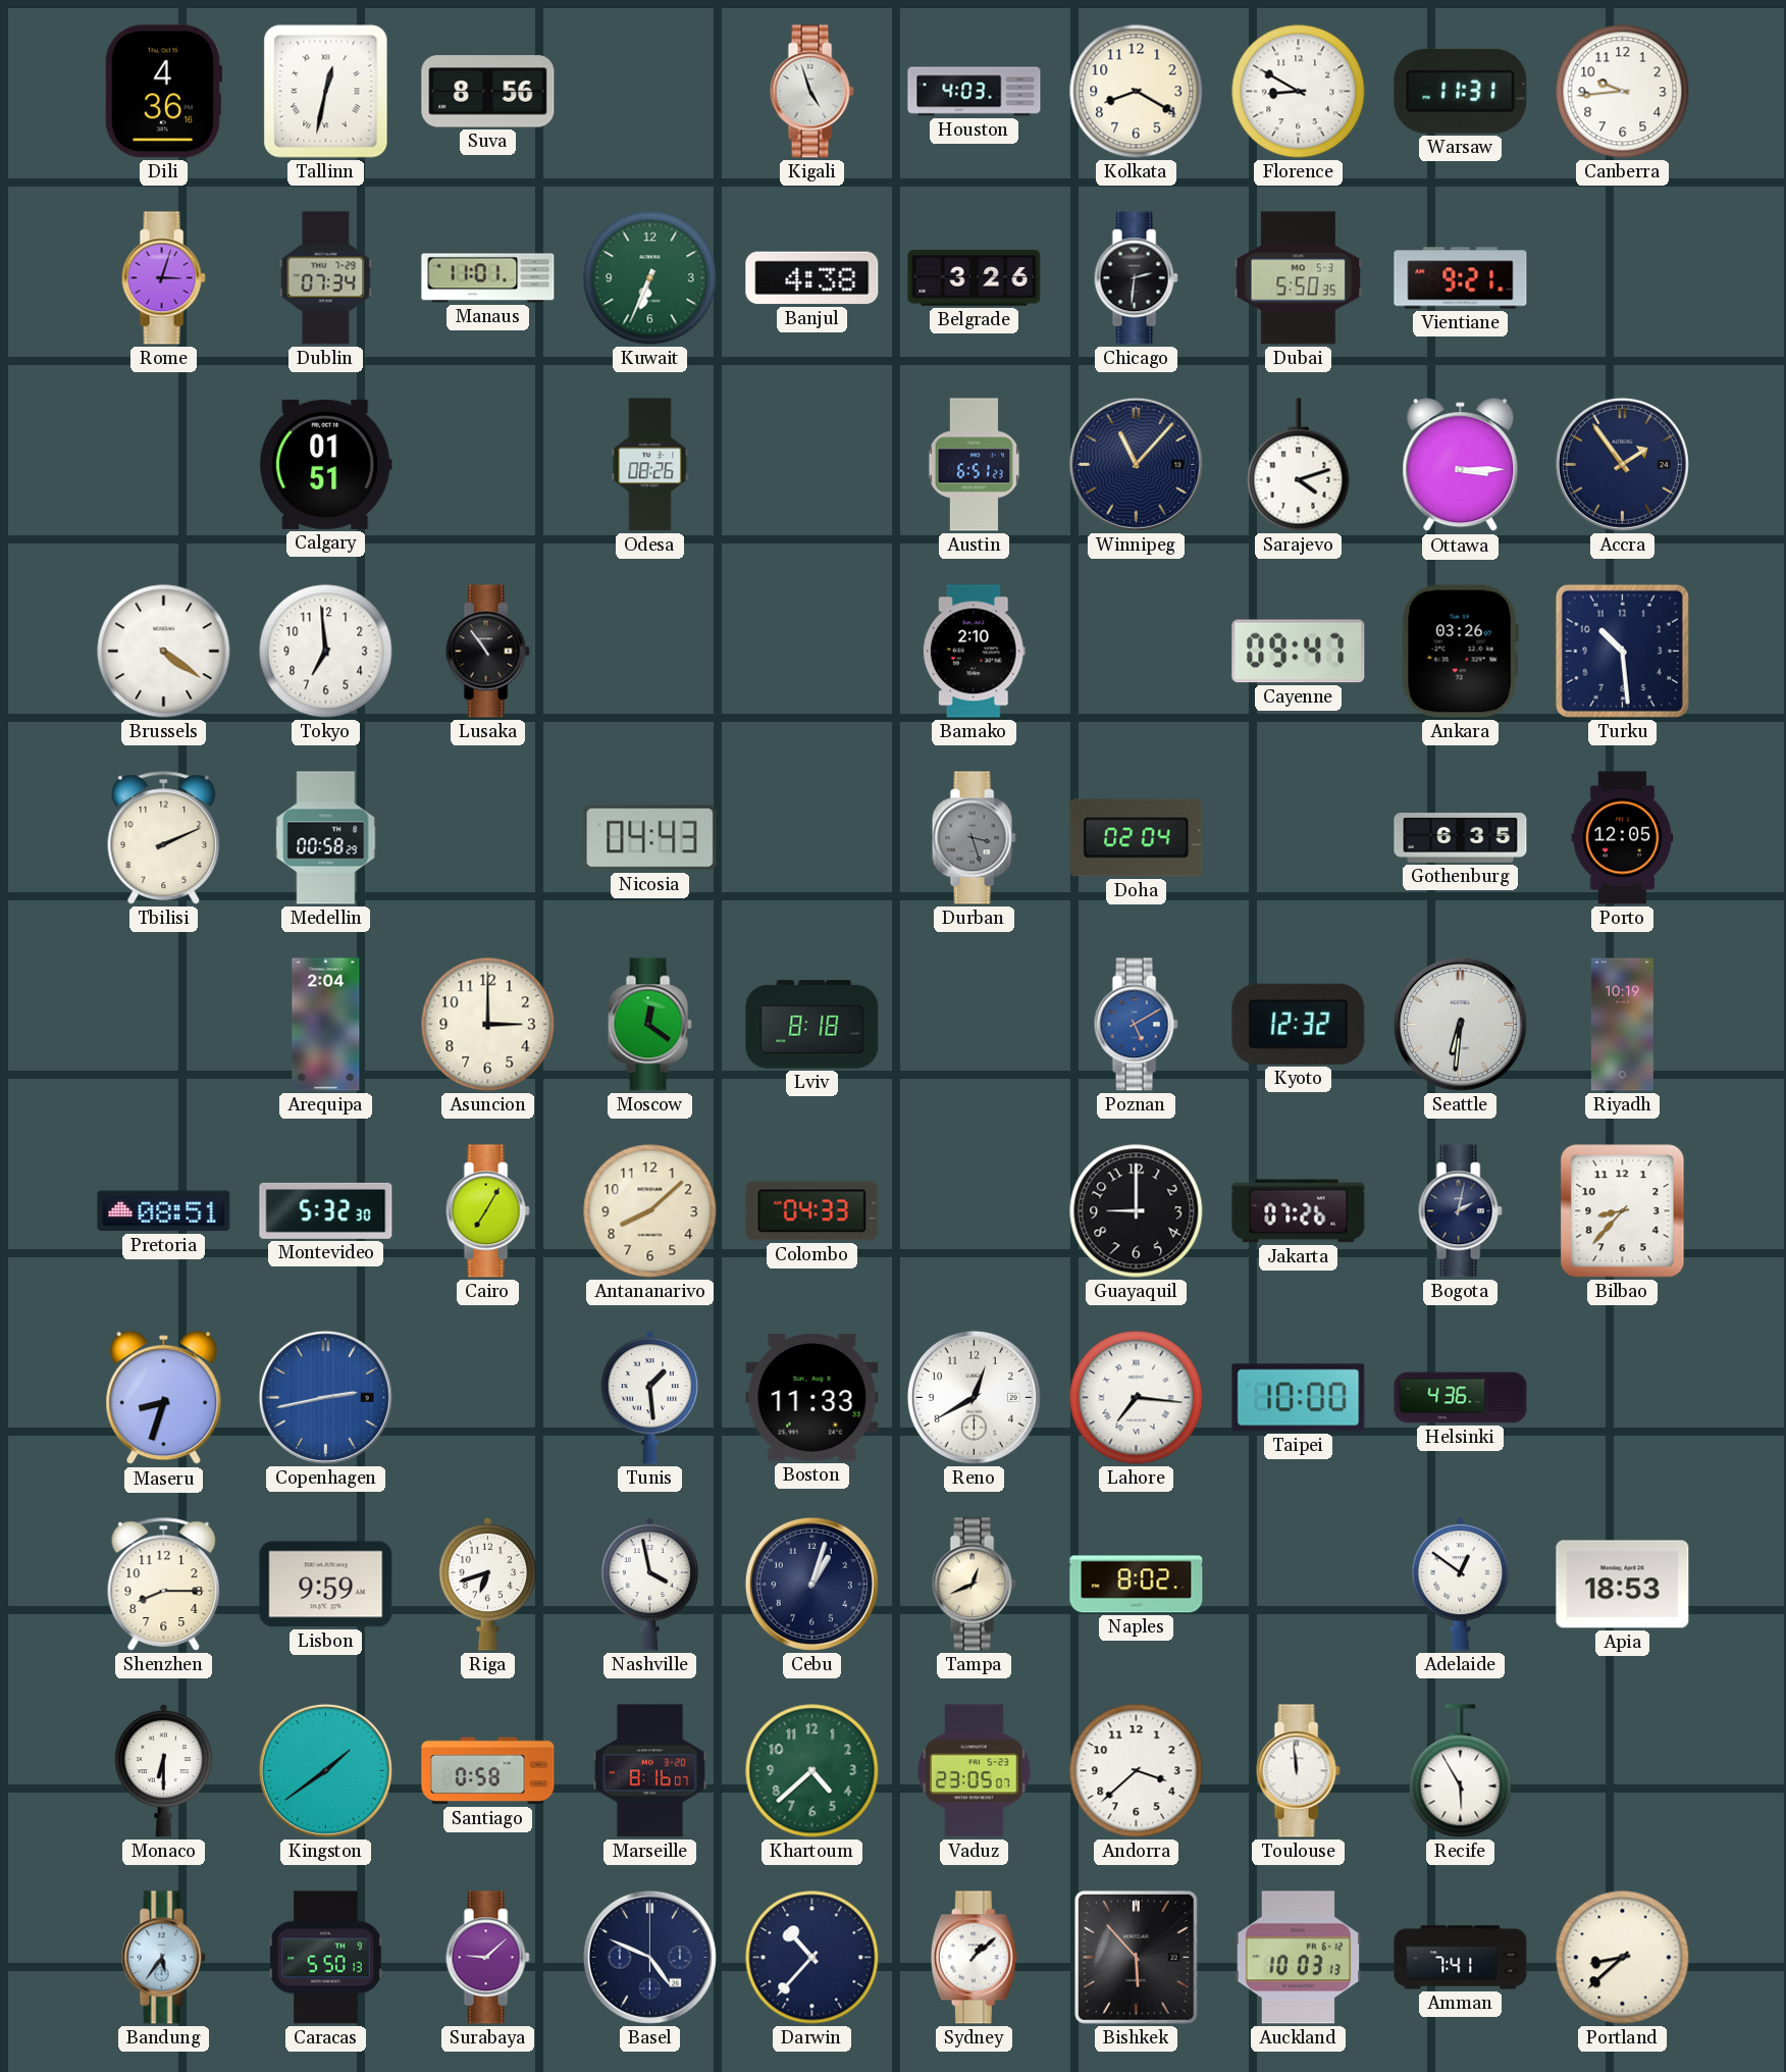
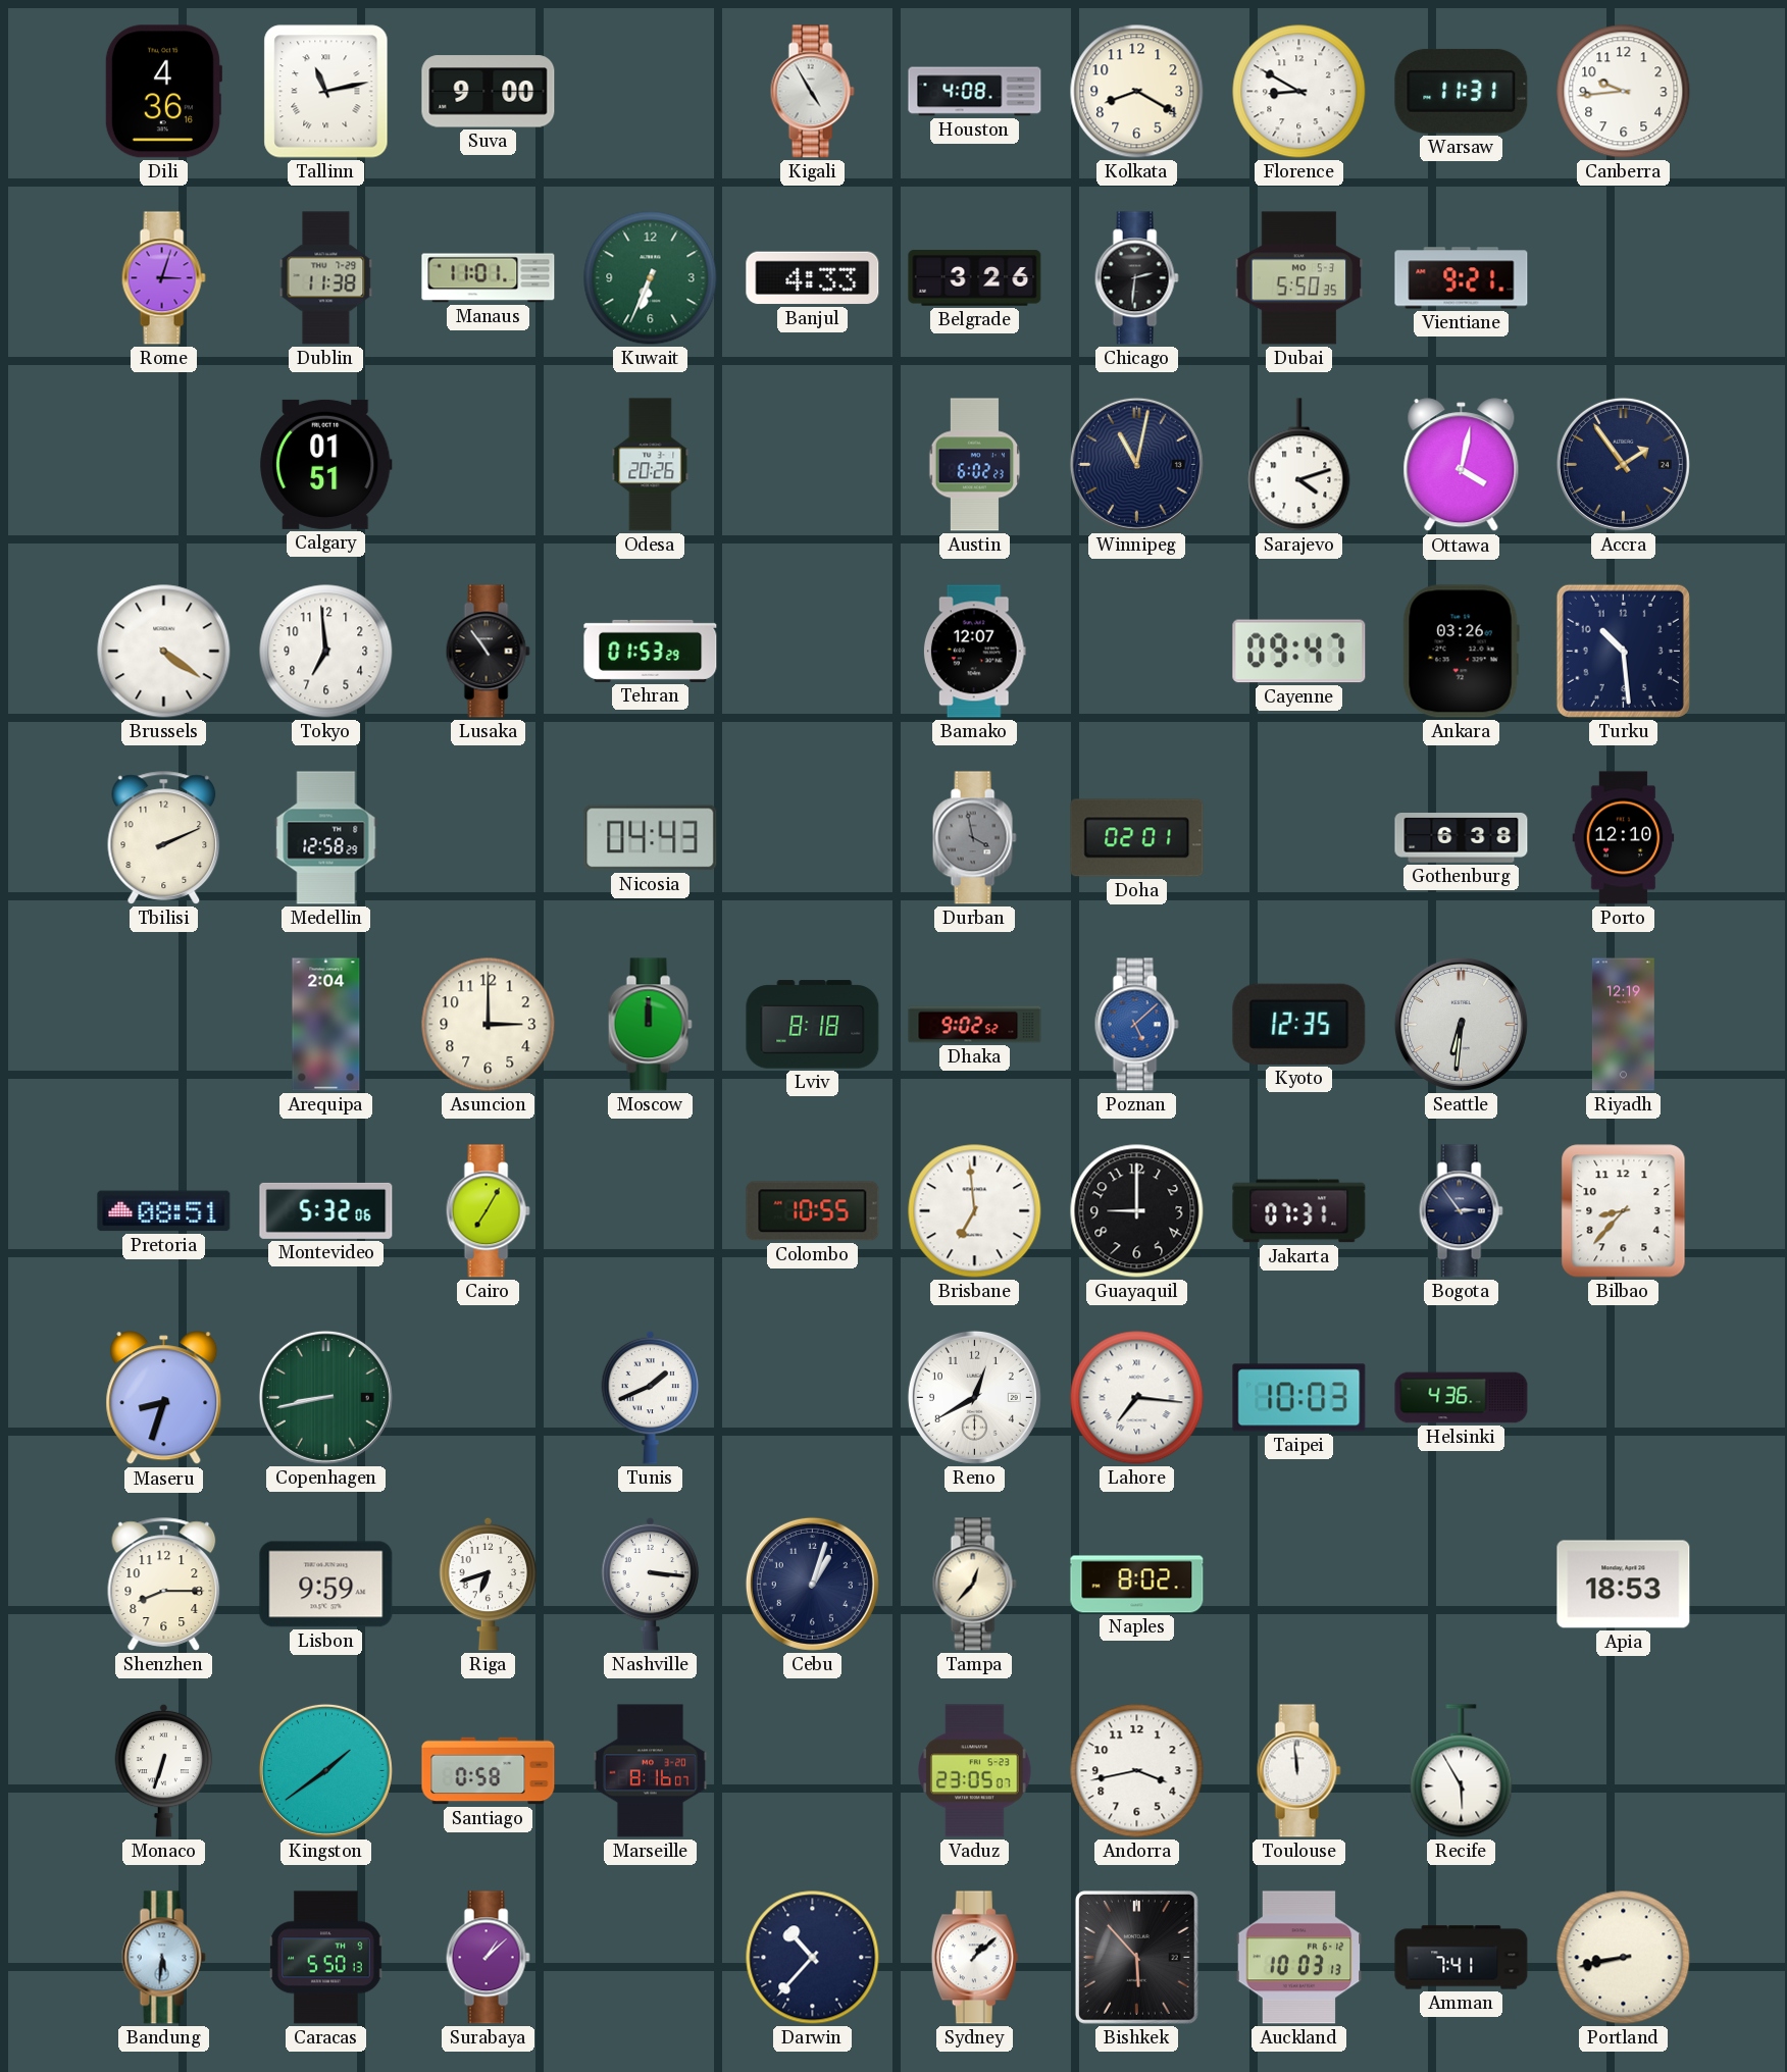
Tallinn: 12:32 -> 11:13
Suva: 8:56 -> 9:00
Kigali: 4:57 -> 4:55
Houston: 4:03 -> 4:08
Dublin: 07:34 -> 11:38
Banjul: 4:38 -> 4:33
Odesa: 08:26 -> 20:26
Austin: 6:51 -> 6:02
Winnipeg: 11:07 -> 11:02
Ottawa: 3:15 -> 4:02
Tehran: none -> 01:53
Bamako: 2:10 -> 12:07
Medellin: 00:58 -> 12:58
Durban: 3:27 -> 3:58
Doha: 02:04 -> 02:01
Gothenburg: 6:35 -> 6:38
Porto: 12:05 -> 12:10
Moscow: 12:21 -> 12:00
Dhaka: none -> 9:02
Poznan: 5:10 -> 5:08
Kyoto: 12:32 -> 12:35
Riyadh: 10:19 -> 12:19
Montevideo: 5:32:30 -> 5:32:06
Antananarivo: 8:08 -> none
Colombo: 04:33 -> 10:55
Brisbane: none -> 6:59
Jakarta: 07:26 -> 07:31
Bogota: 2:02 -> 2:54
Copenhagen: 2:43 -> 8:43
Copenhagen dial: blue -> green
Tunis: 1:29 -> 1:41
Boston: 11:33 -> none
Taipei: 10:00 -> 10:03
Nashville: 3:58 -> 3:16
Tampa: 12:41 -> 12:37
Adelaide: 12:51 -> none
Monaco: 6:30 -> 6:33
Khartoum: 4:38 -> none
Andorra: 3:38 -> 3:43
Bandung: 5:36 -> 5:31
Surabaya: 9:08 -> 1:08
Basel: 4:49 -> none
Portland: 8:38 -> 8:43
